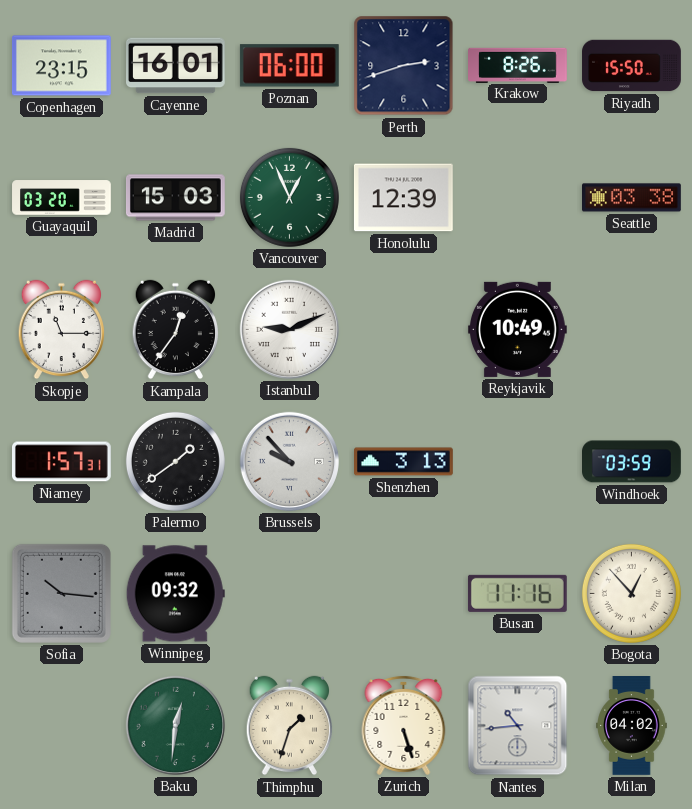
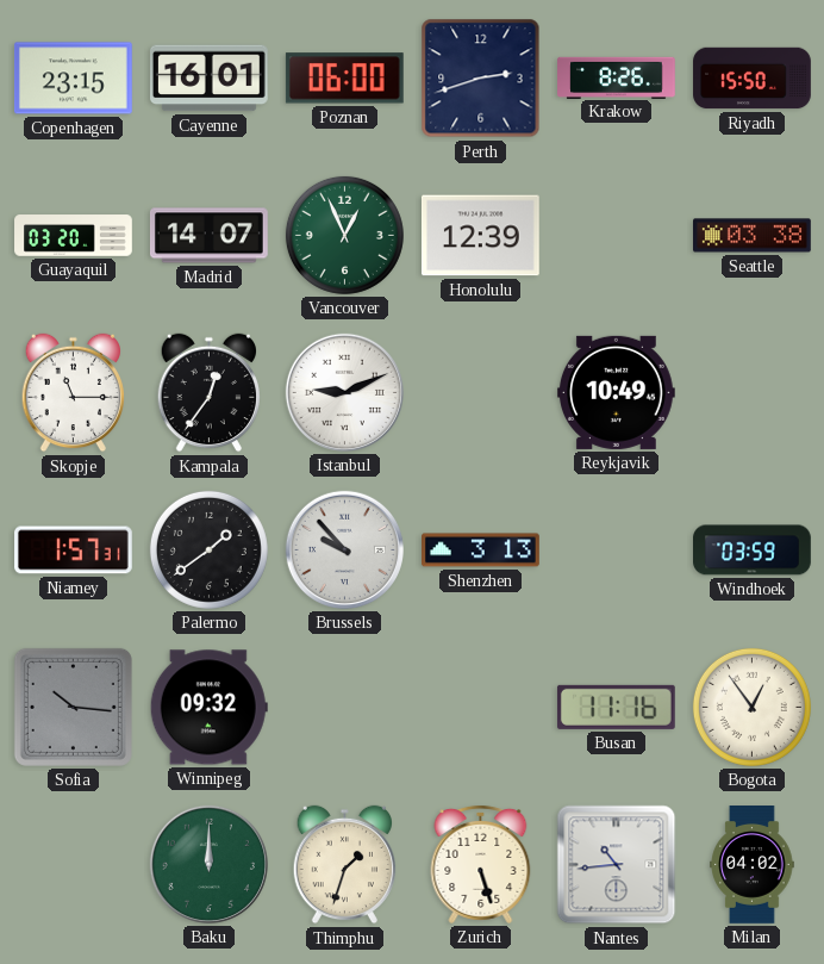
Madrid: 15:03 -> 14:07
Bogota: 12:53 -> 12:54
Baku: 12:31 -> 12:00
